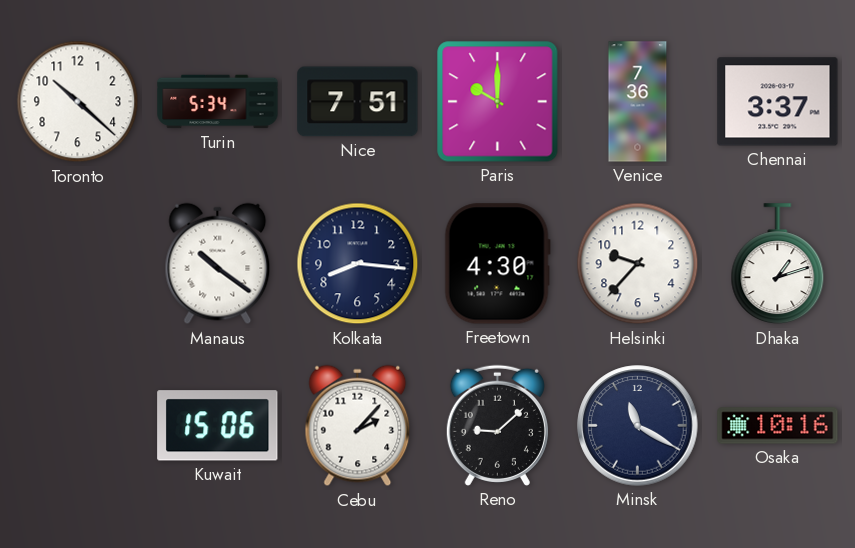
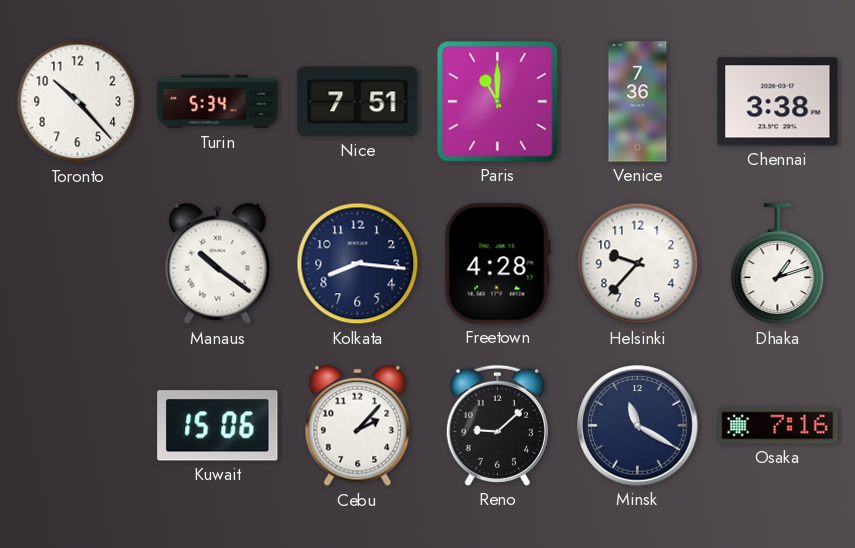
Toronto: 10:22 -> 10:23
Paris: 10:00 -> 11:00
Chennai: 3:37 -> 3:38
Freetown: 4:30 -> 4:28
Osaka: 10:16 -> 7:16
